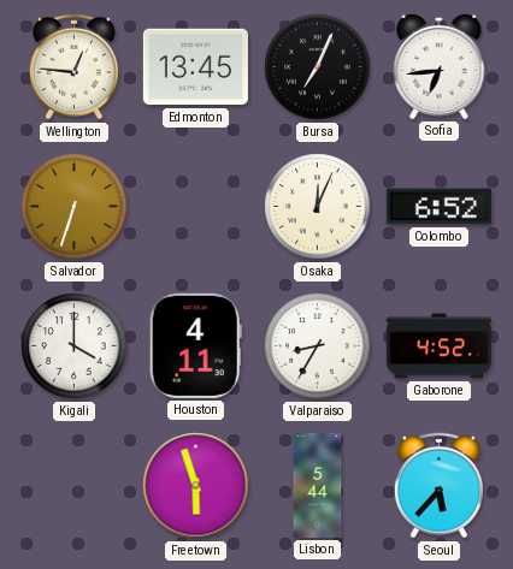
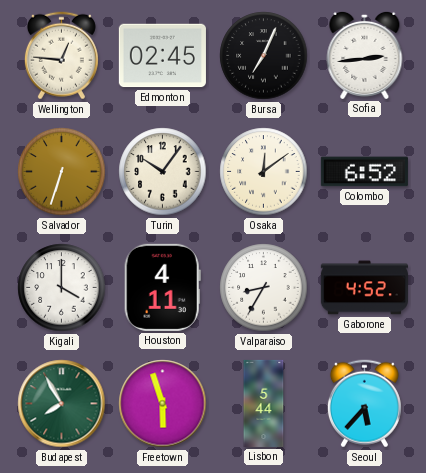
Edmonton: 13:45 -> 02:45
Sofia: 6:44 -> 2:44
Turin: none -> 10:06
Osaka: 12:04 -> 12:09
Budapest: none -> 7:55
